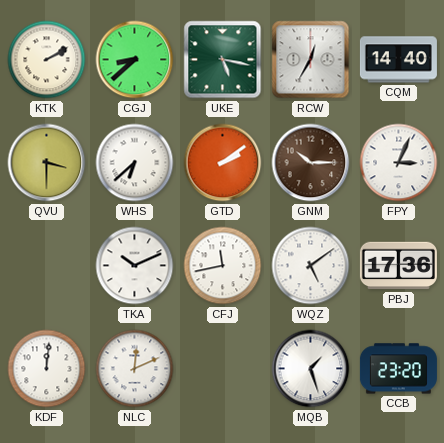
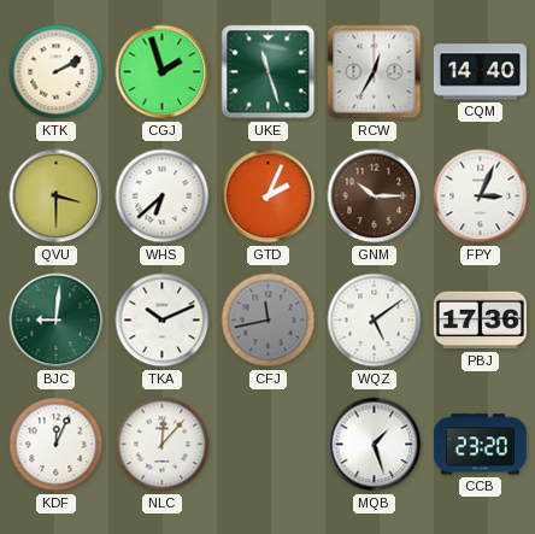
CGJ: 8:38 -> 1:57
UKE: 5:17 -> 11:27
GTD: 2:09 -> 2:04
BJC: none -> 9:01
CFJ dial: white -> grey
KDF: 12:01 -> 12:04
NLC: 12:11 -> 12:07
